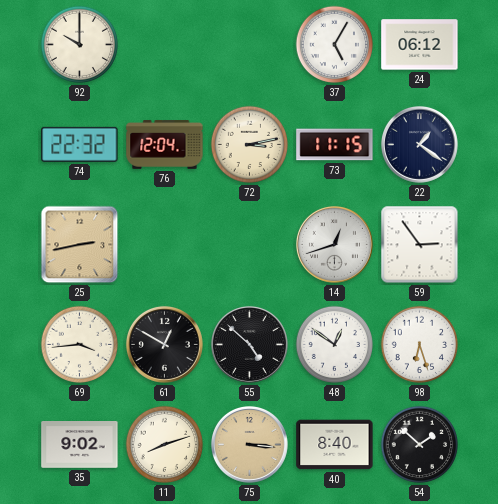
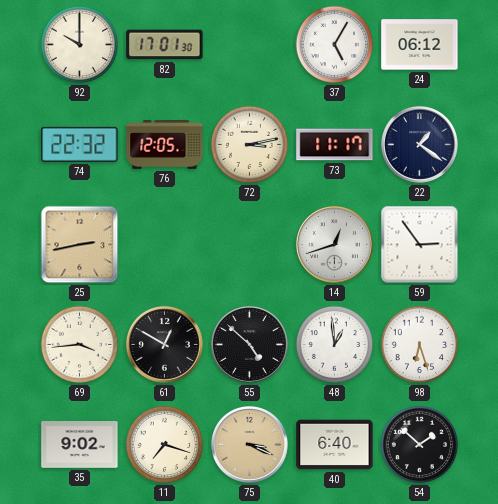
82: none -> 17:01
76: 12:04 -> 12:05
73: 11:15 -> 11:17
48: 12:51 -> 12:59
11: 8:12 -> 7:18
75: 3:16 -> 3:19
40: 8:40 -> 6:40
